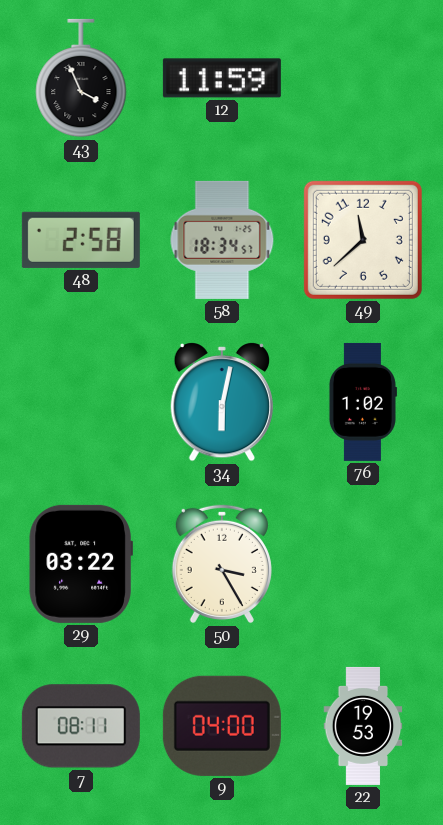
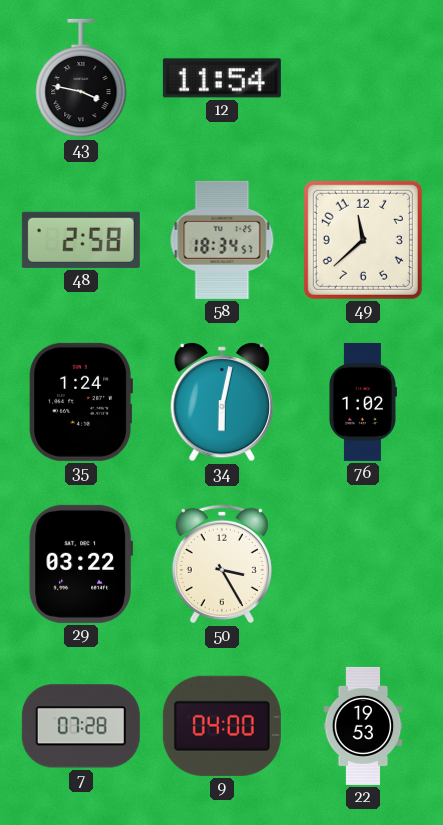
43: 3:56 -> 3:47
12: 11:59 -> 11:54
35: none -> 1:24
7: 08:11 -> 07:28
